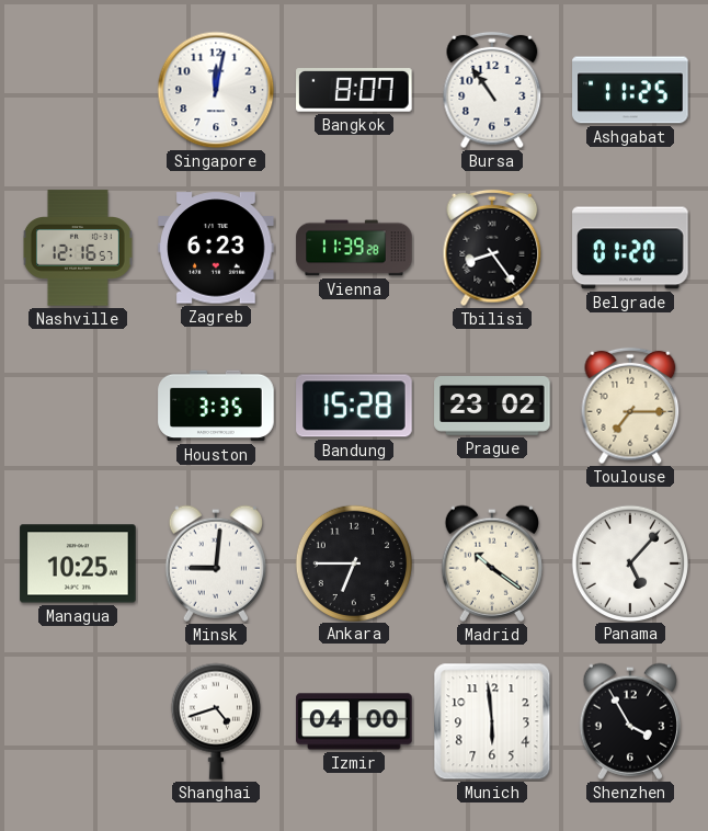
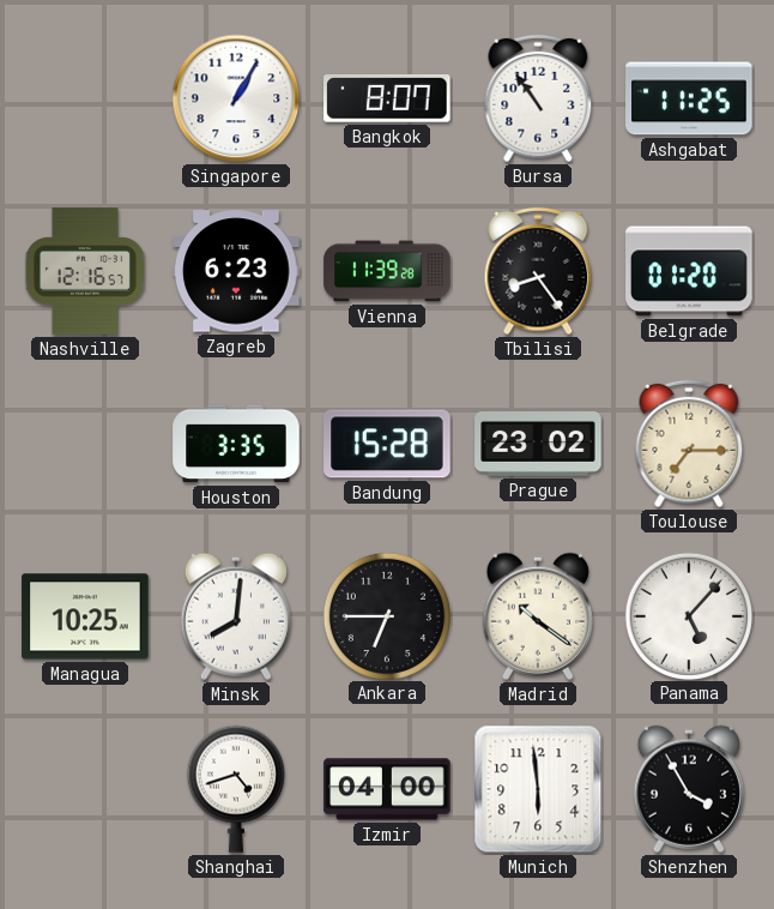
Singapore: 12:02 -> 1:05
Minsk: 9:01 -> 8:01
